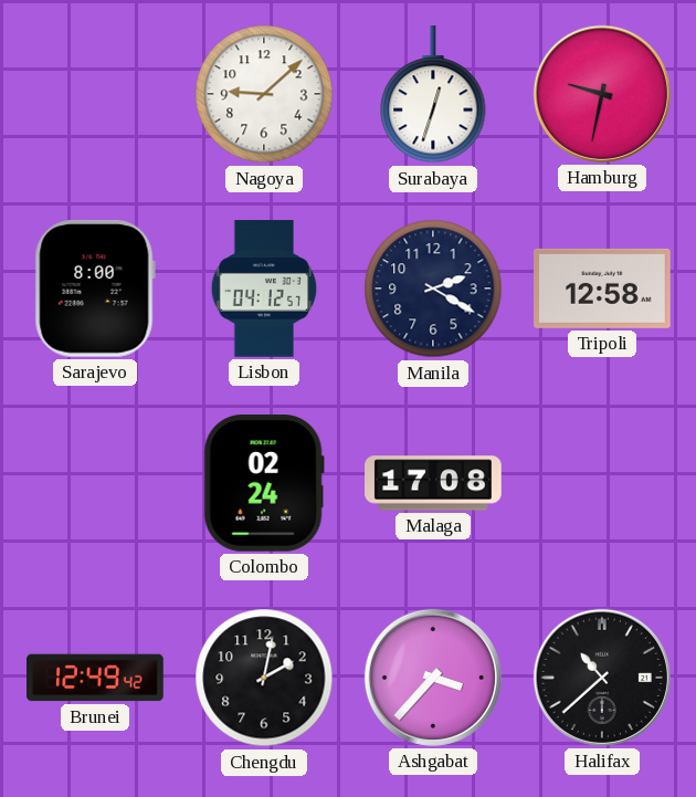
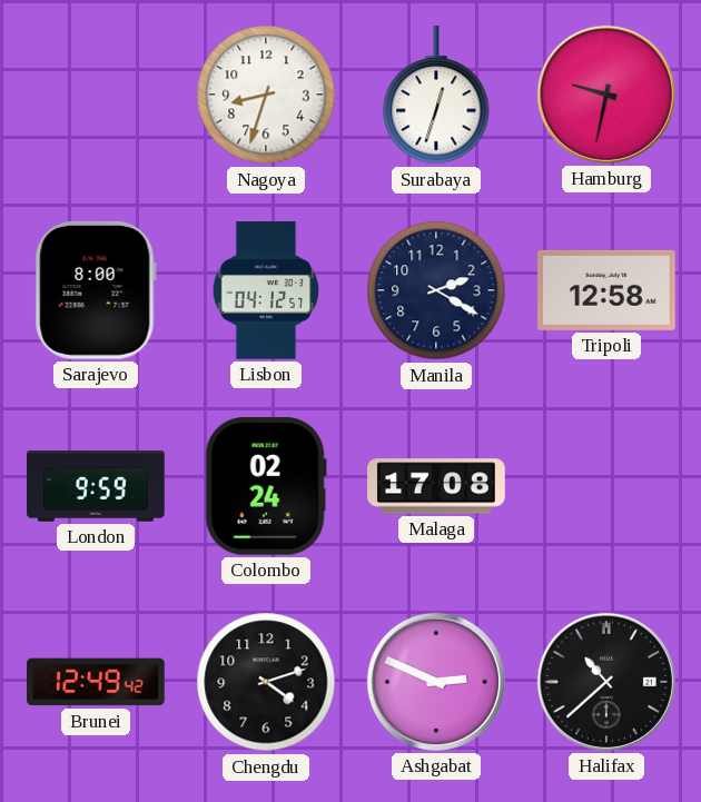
Nagoya: 9:08 -> 8:33
London: none -> 9:59
Chengdu: 2:02 -> 4:12
Ashgabat: 3:37 -> 2:49
